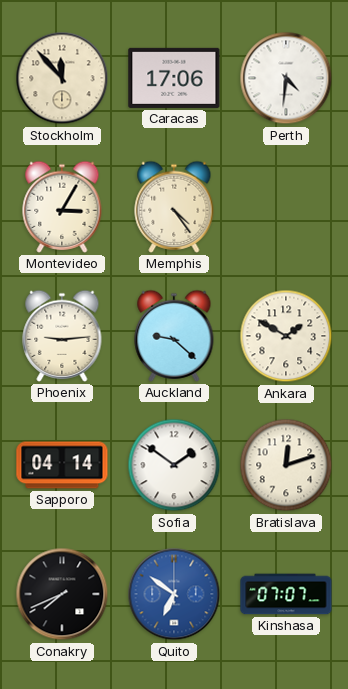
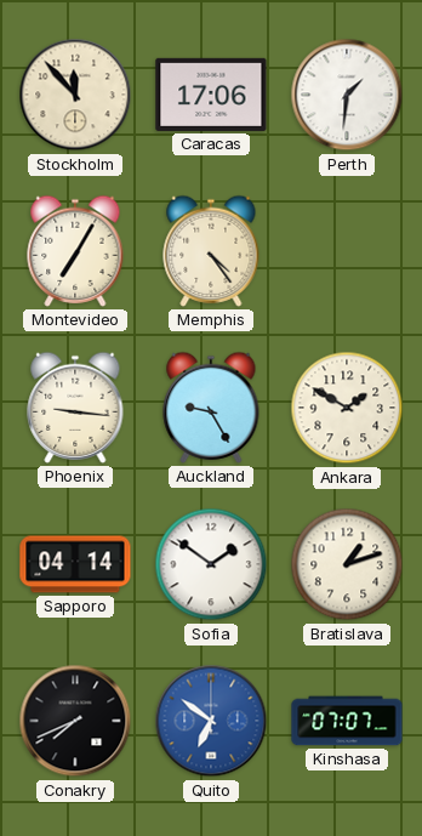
Perth: 4:31 -> 1:31
Montevideo: 3:05 -> 7:05
Phoenix: 9:14 -> 9:16
Auckland: 9:22 -> 9:25
Bratislava: 12:12 -> 1:12
